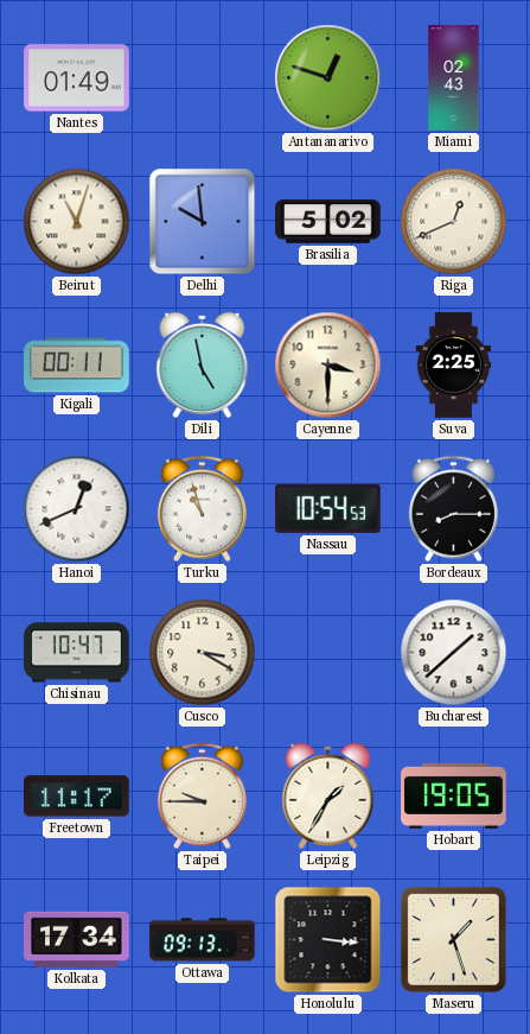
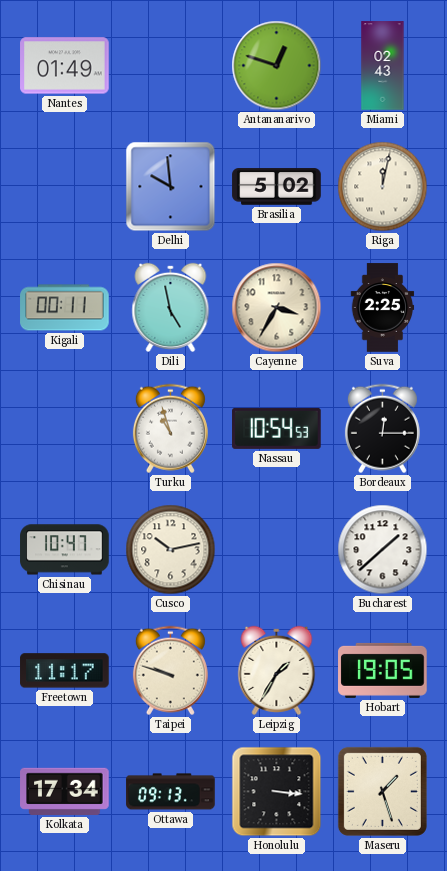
Beirut: 11:03 -> none
Riga: 12:41 -> 12:02
Cayenne: 3:30 -> 3:35
Hanoi: 12:41 -> none
Bordeaux: 8:15 -> 12:15
Cusco: 3:20 -> 10:13
Taipei: 9:45 -> 9:48
